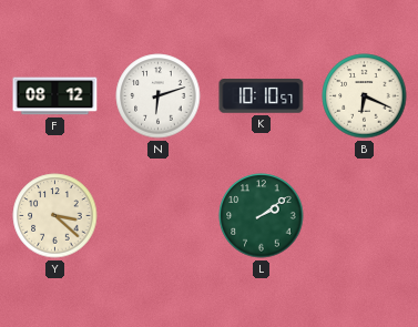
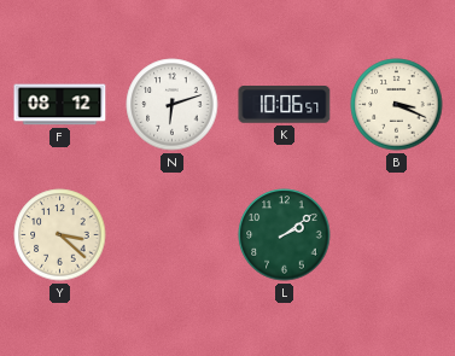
K: 10:10 -> 10:06
B: 6:19 -> 3:19
